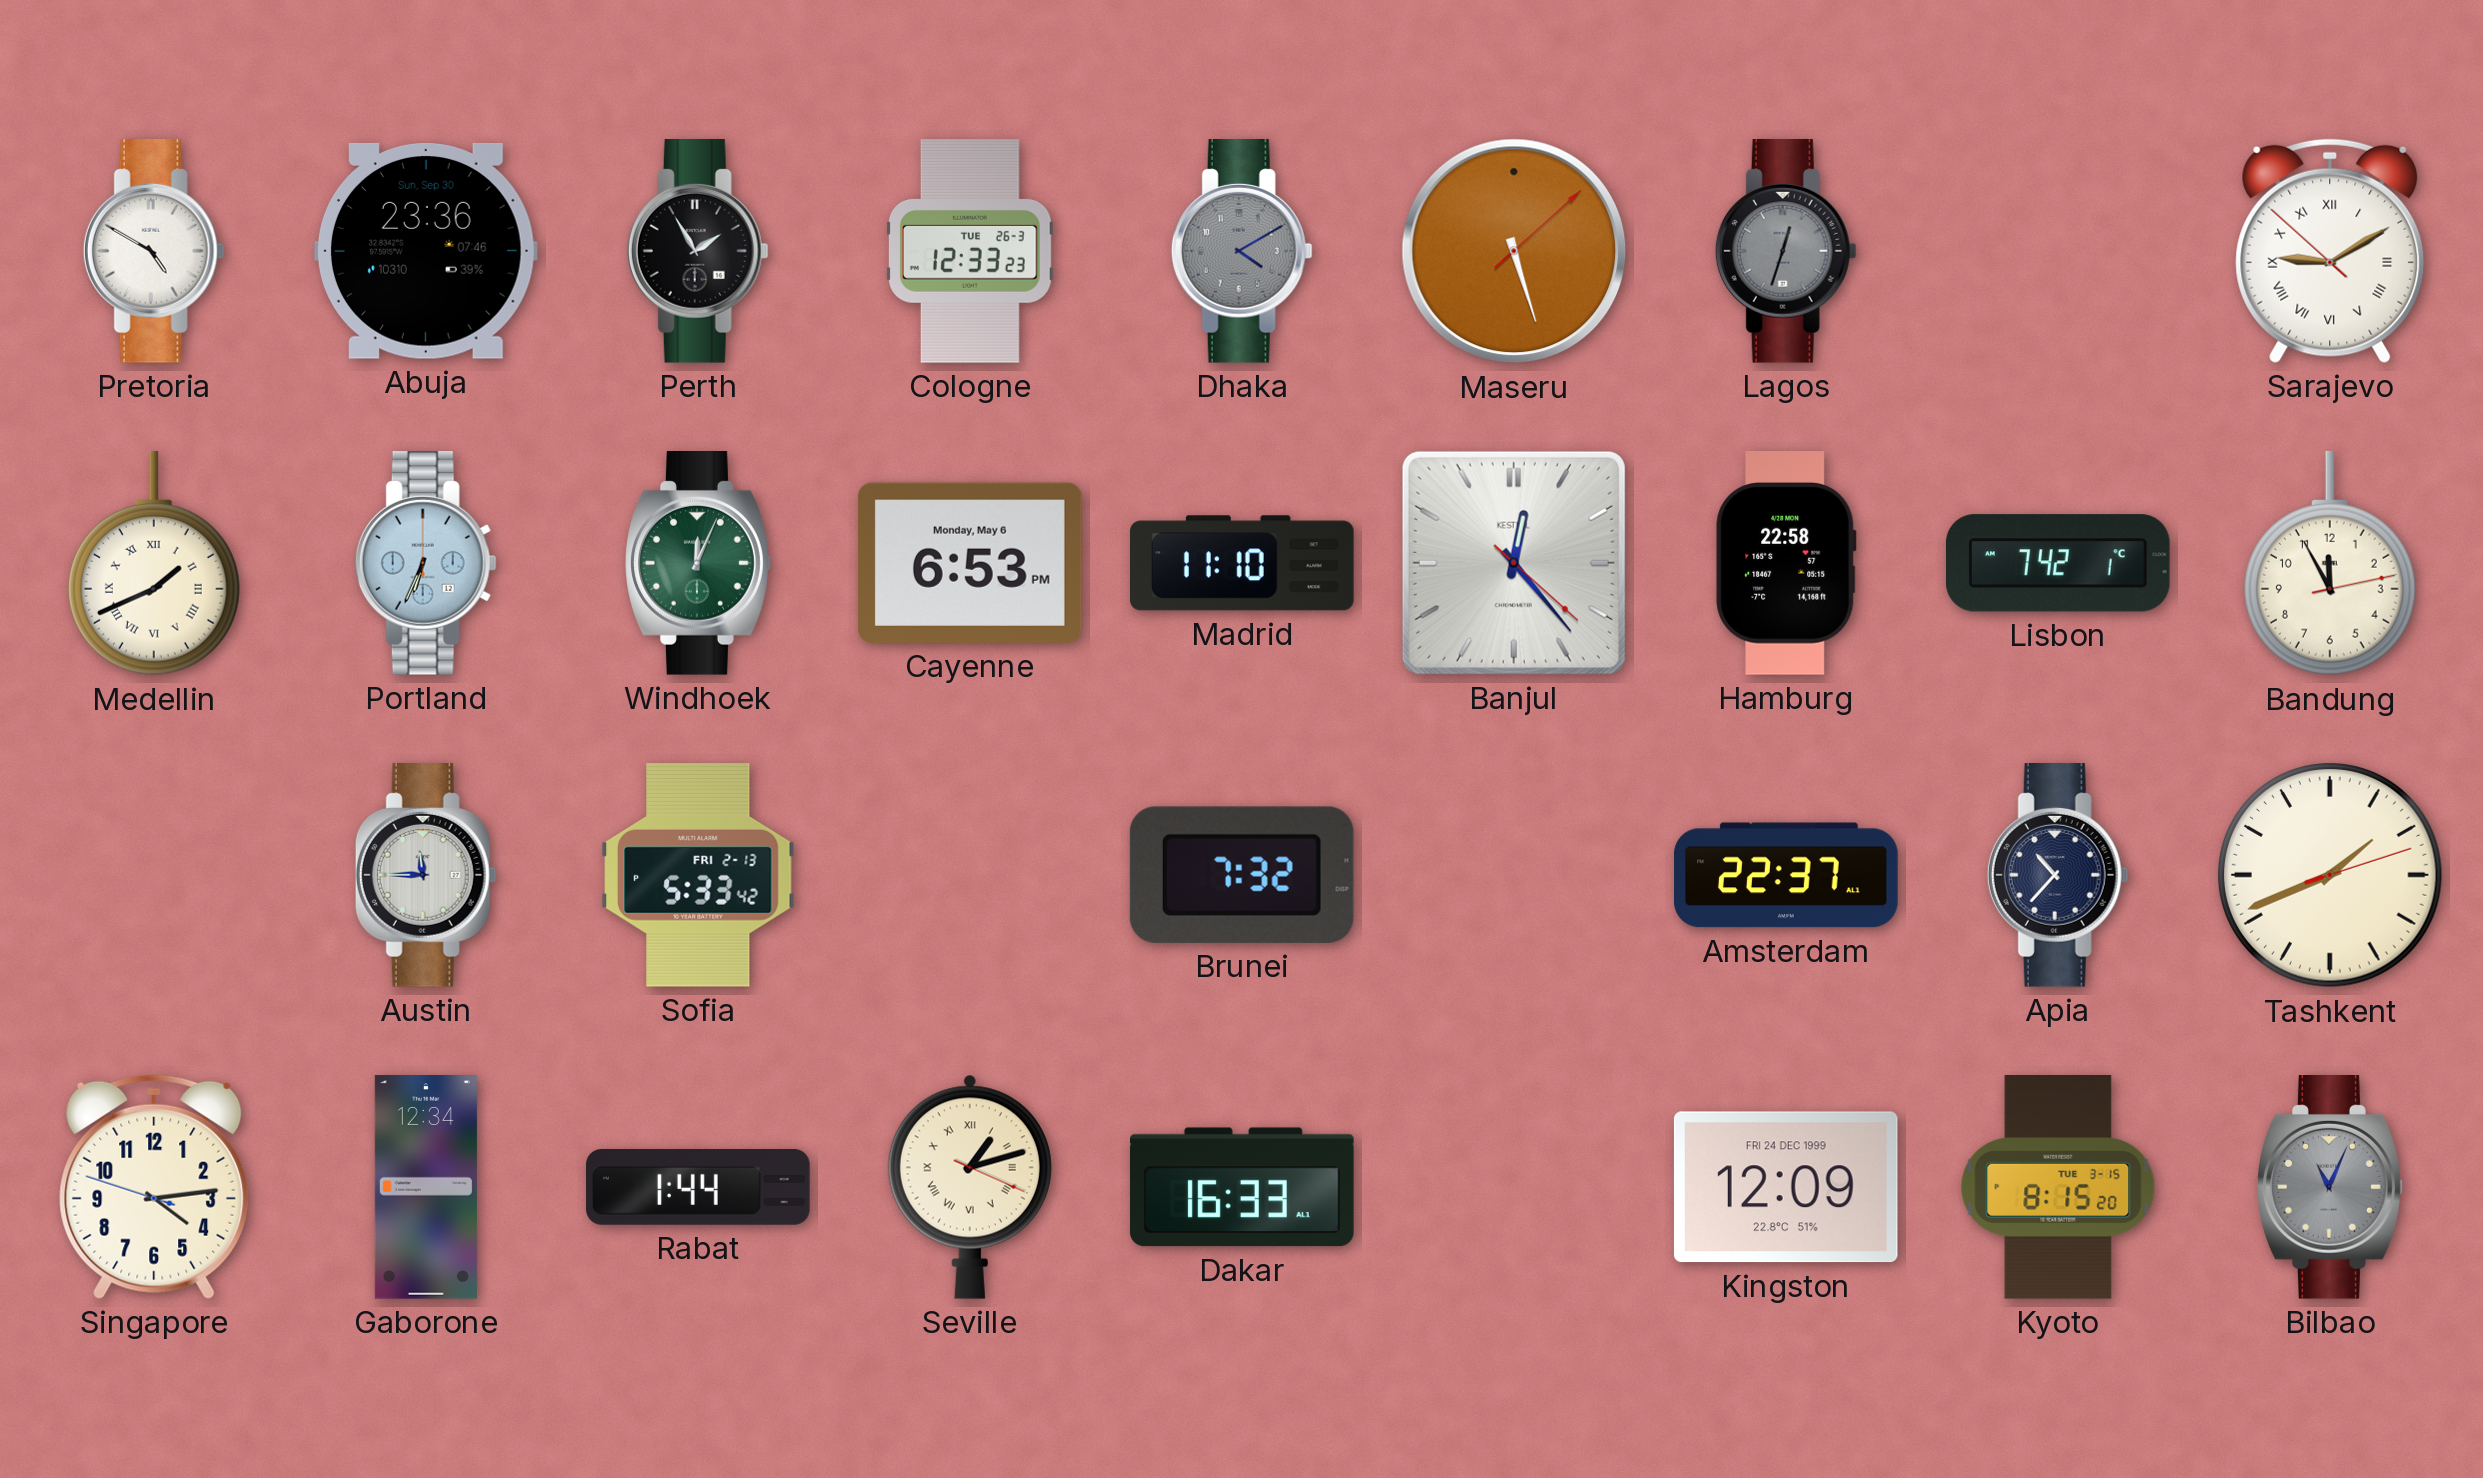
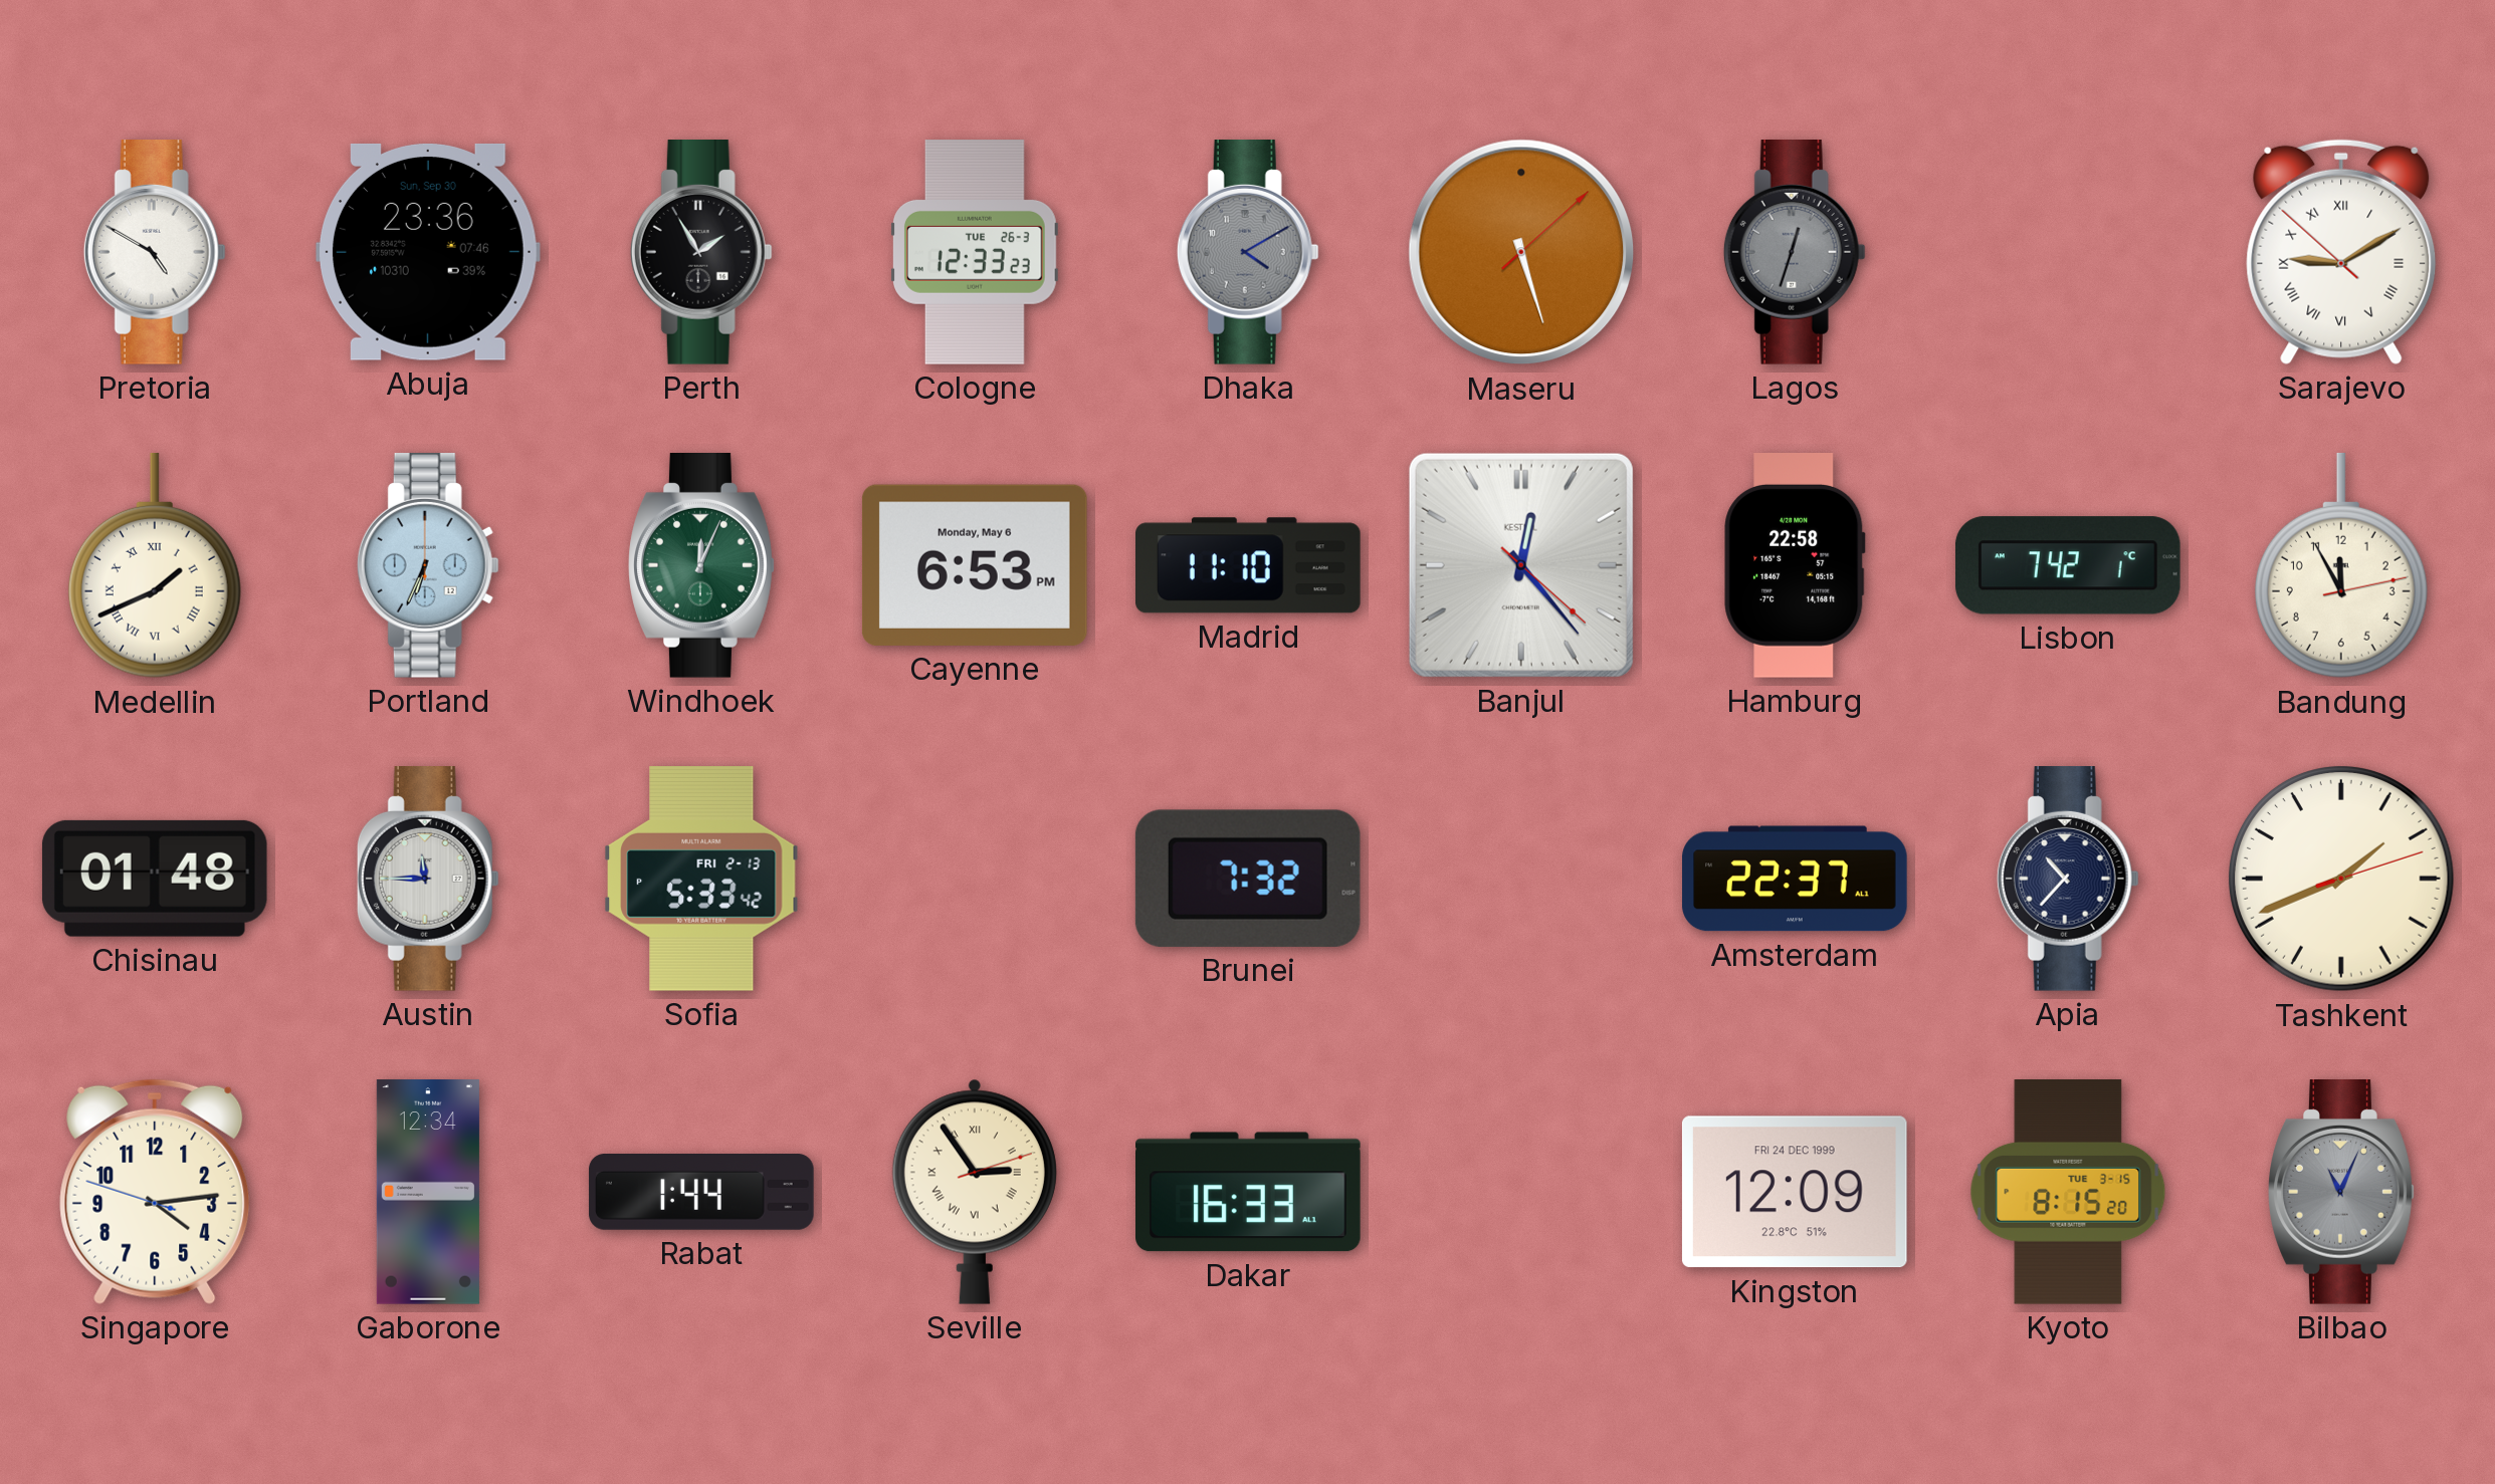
Chisinau: none -> 01:48
Seville: 1:12 -> 2:54
